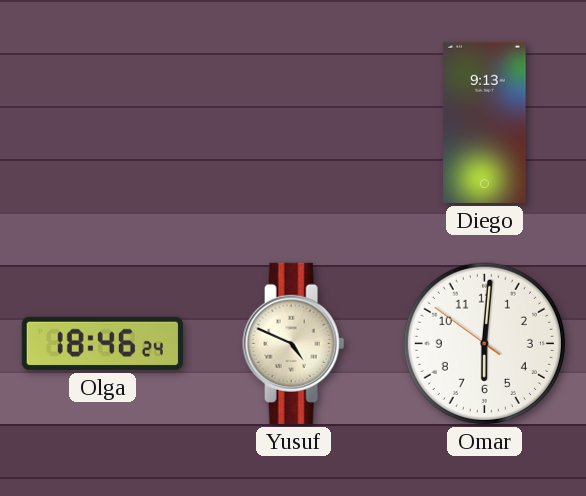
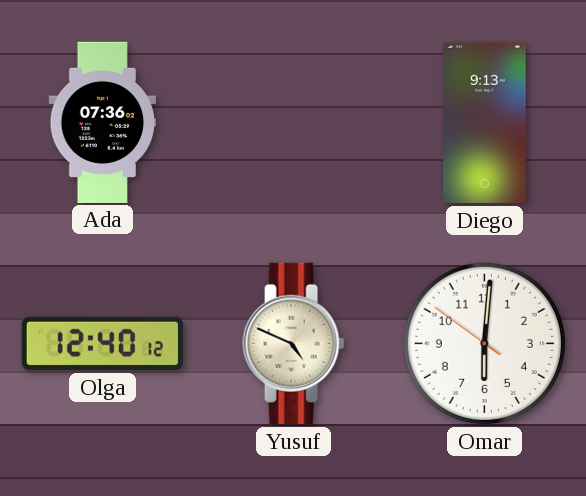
Ada: none -> 07:36
Olga: 18:46 -> 12:40
